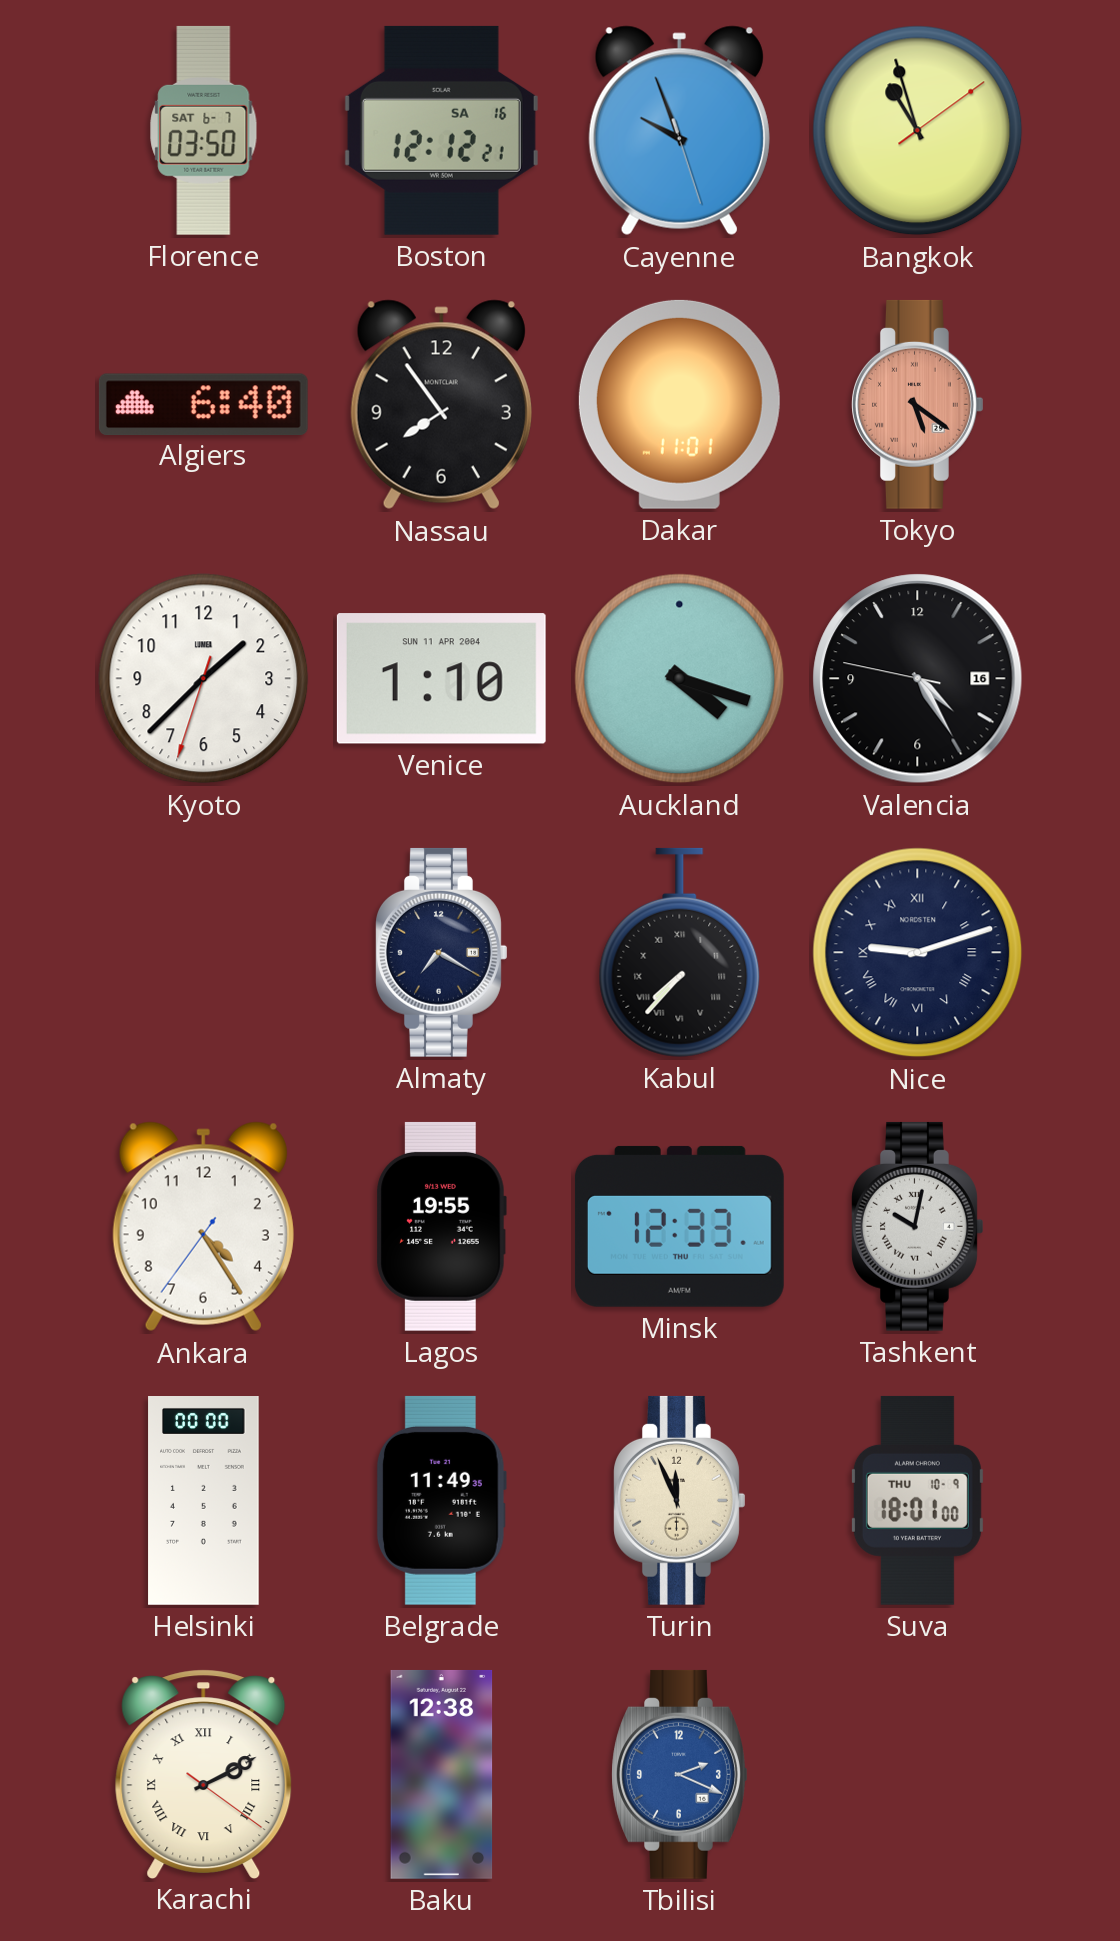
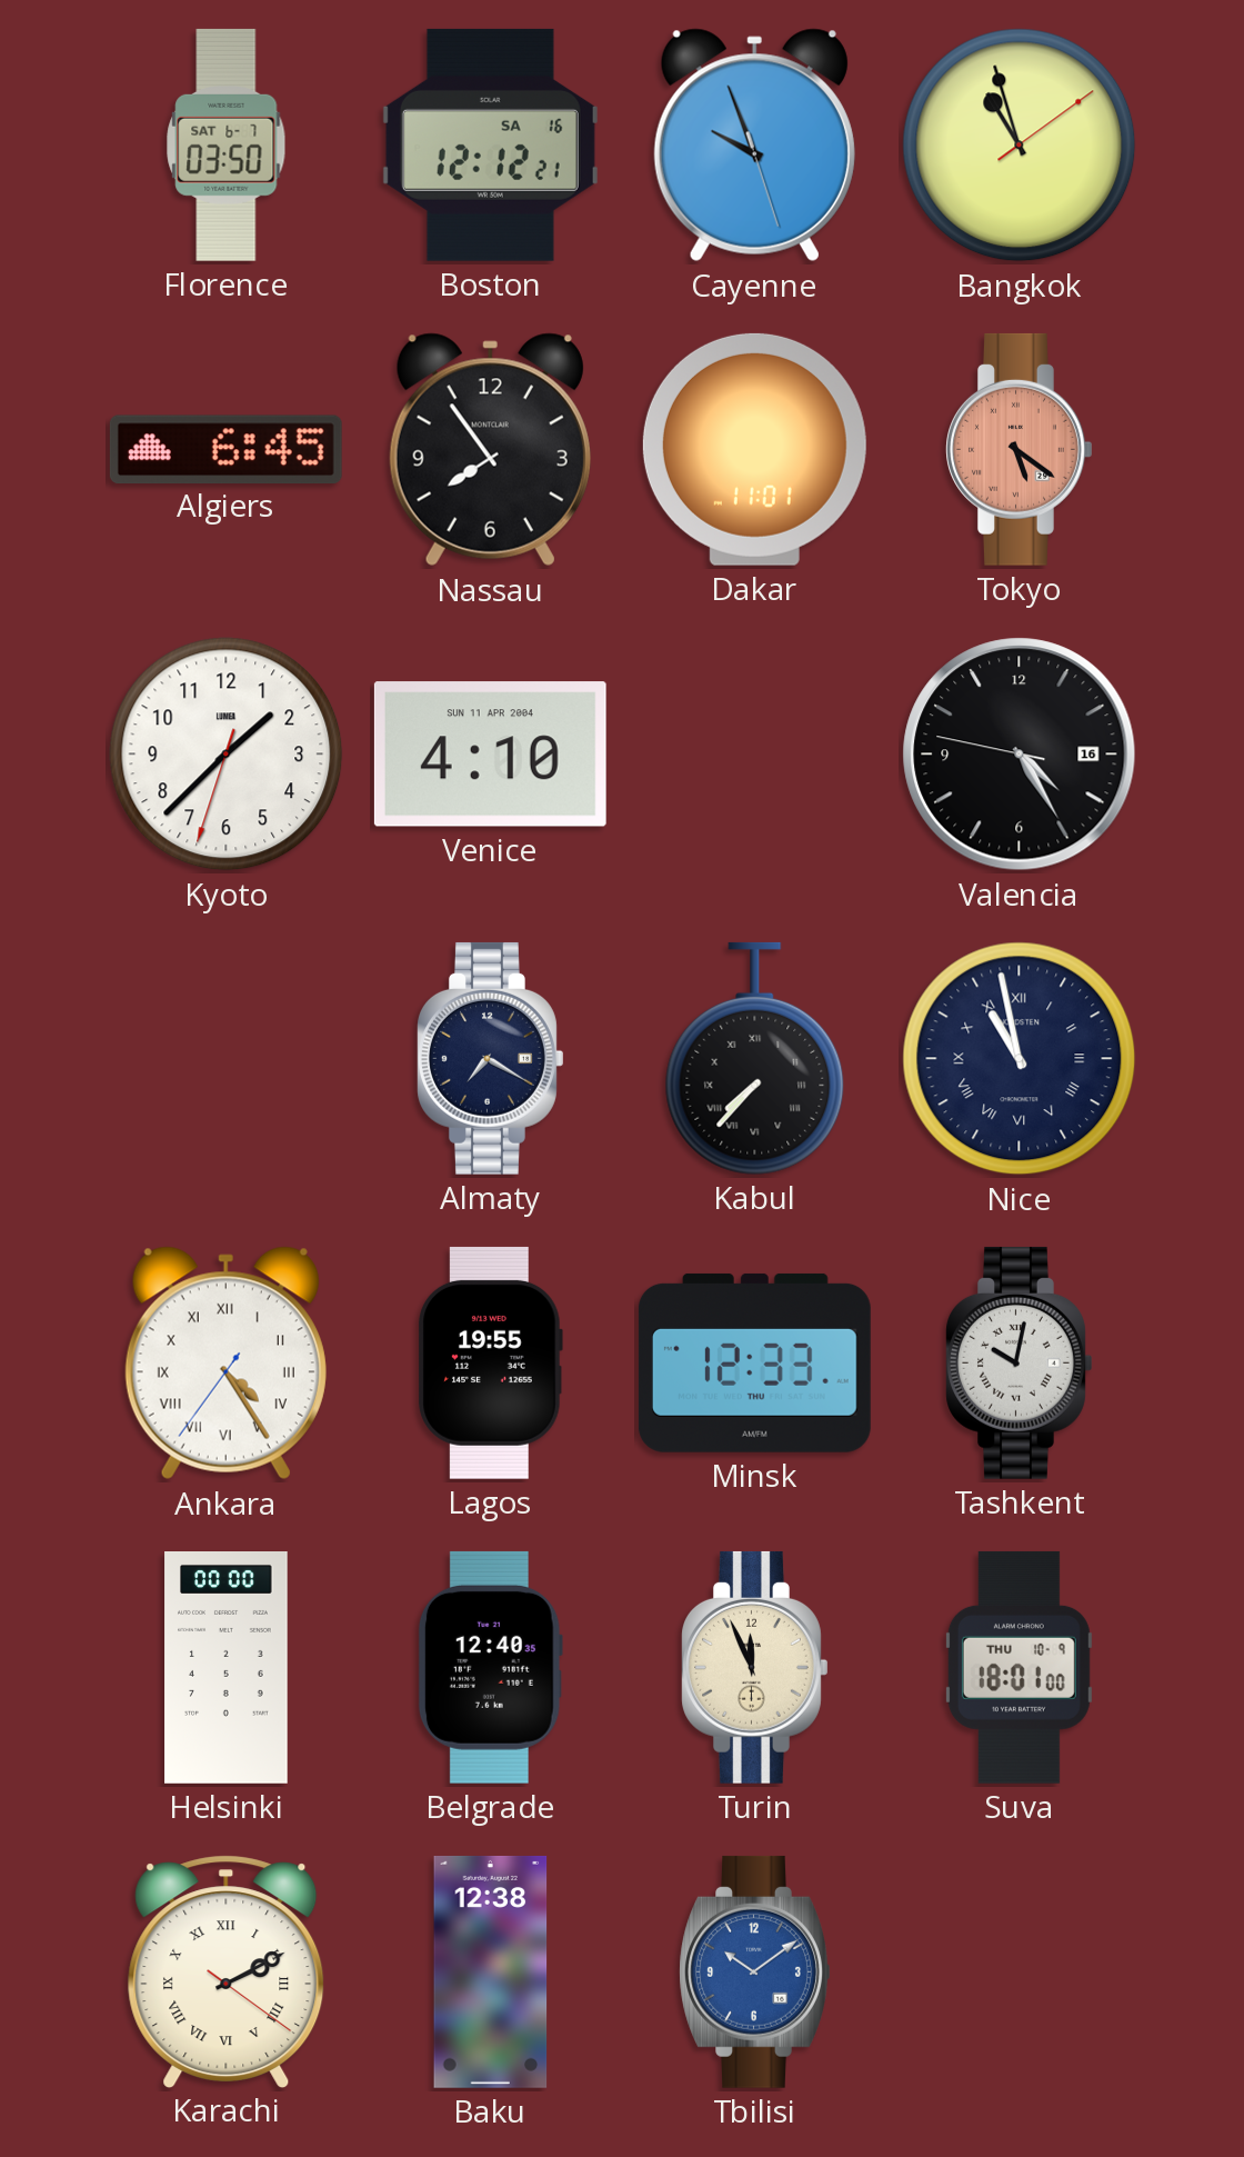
Algiers: 6:40 -> 6:45
Venice: 1:10 -> 4:10
Auckland: 4:18 -> none
Nice: 9:12 -> 10:58
Ankara numerals: Arabic -> Roman
Belgrade: 11:49 -> 12:40
Tbilisi: 2:19 -> 10:09
